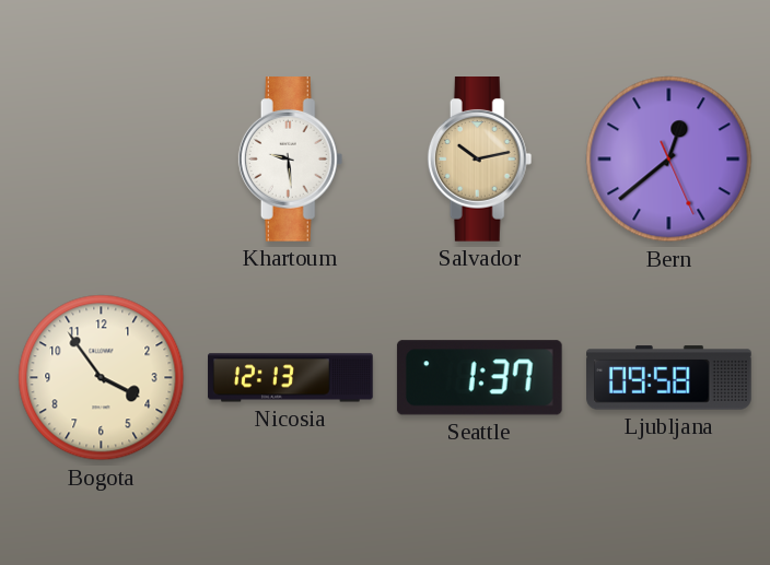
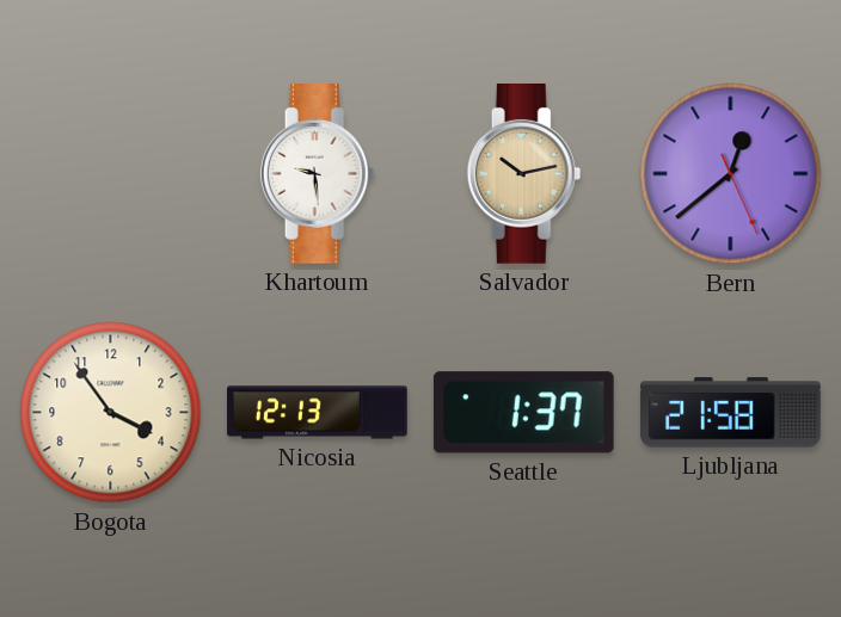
Ljubljana: 09:58 -> 21:58
